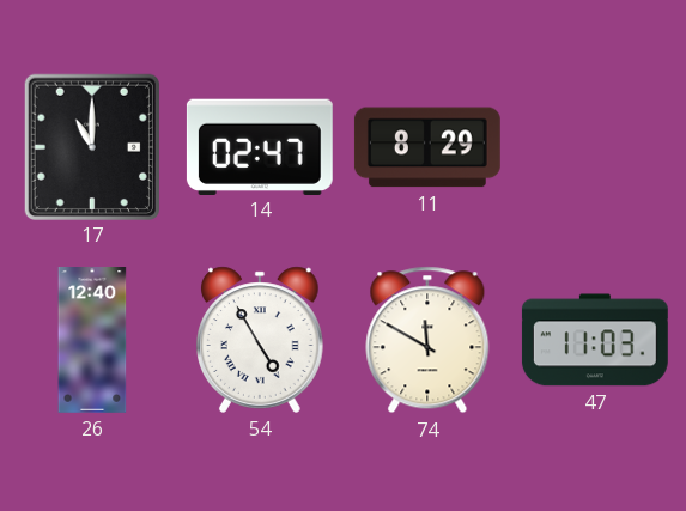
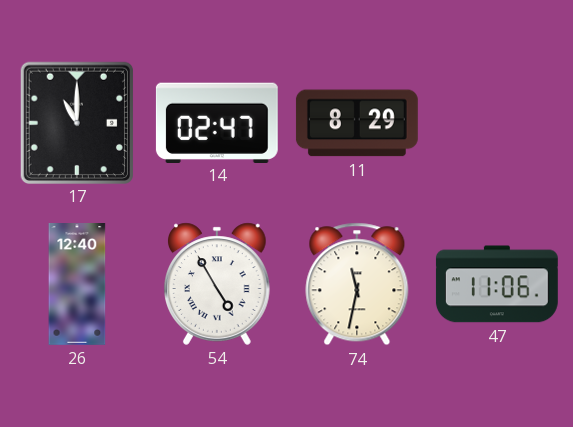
74: 11:50 -> 11:32
47: 11:03 -> 11:06
